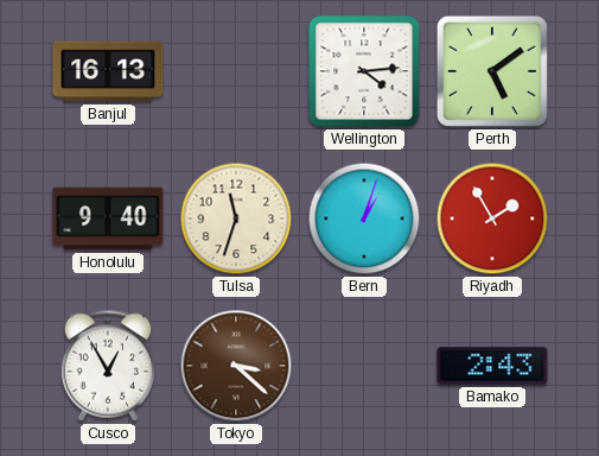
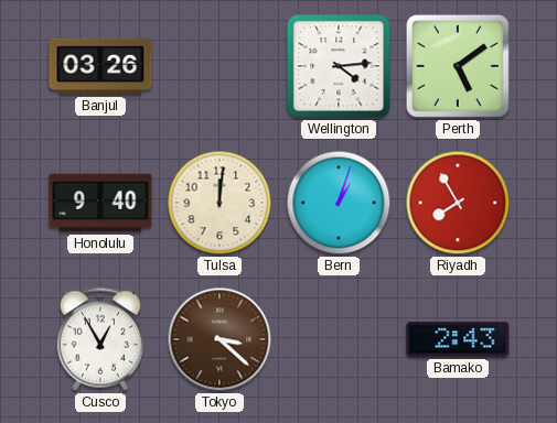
Banjul: 16:13 -> 03:26
Tulsa: 11:33 -> 12:01
Riyadh: 1:55 -> 7:55
